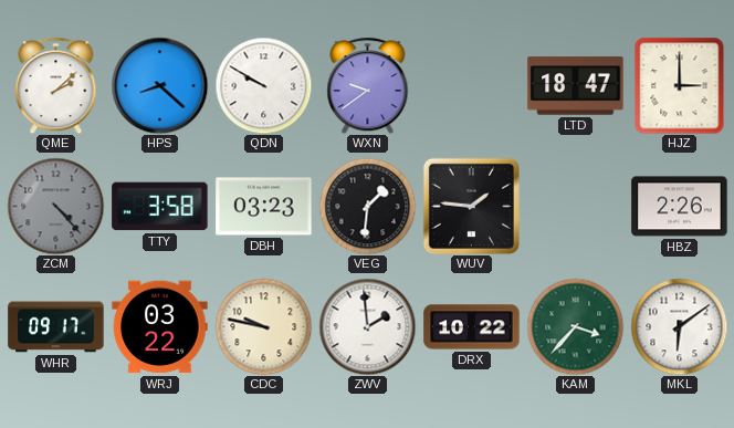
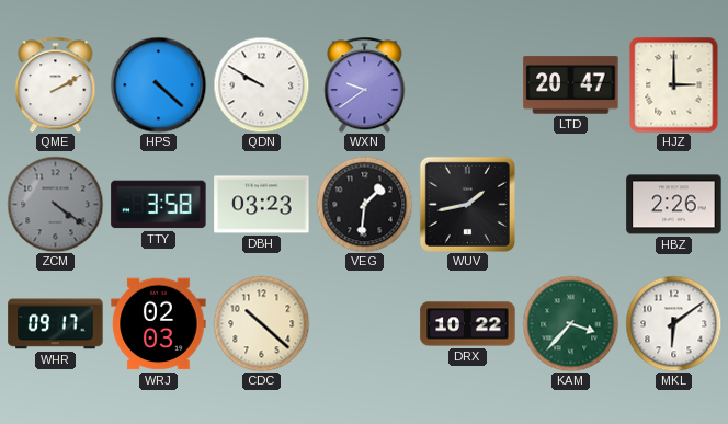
QME: 2:08 -> 2:10
HPS: 8:22 -> 4:22
LTD: 18:47 -> 20:47
ZCM: 4:23 -> 4:21
WUV: 1:46 -> 1:43
WRJ: 03:22 -> 02:03
CDC: 9:47 -> 10:22
ZWV: 1:59 -> none
